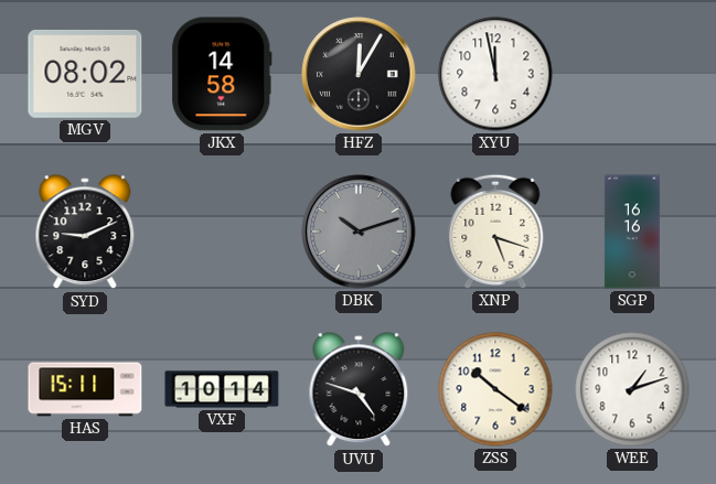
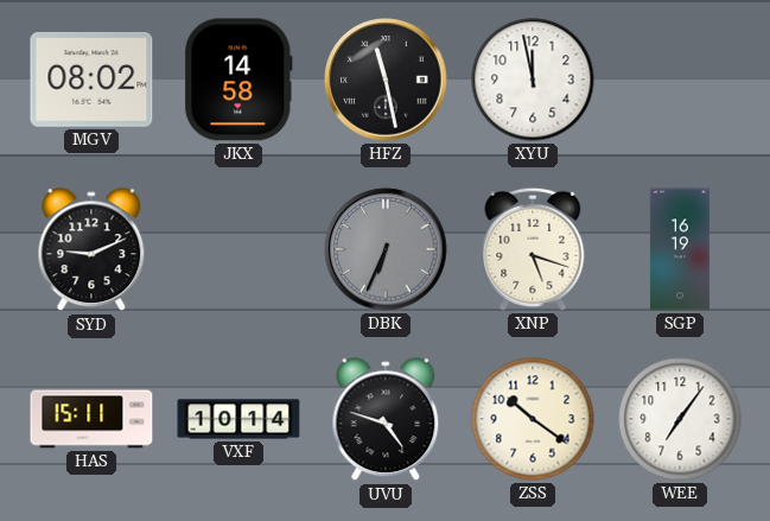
HFZ: 12:05 -> 11:28
DBK: 10:12 -> 6:34
SGP: 16:16 -> 16:19
WEE: 1:12 -> 7:06
